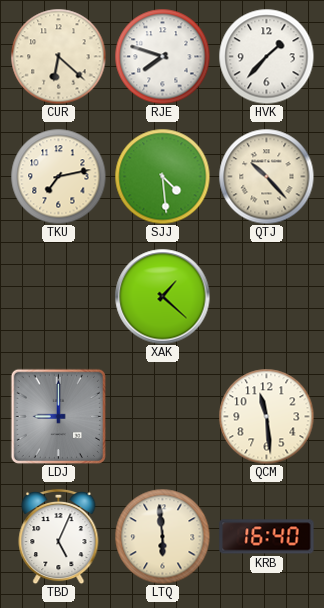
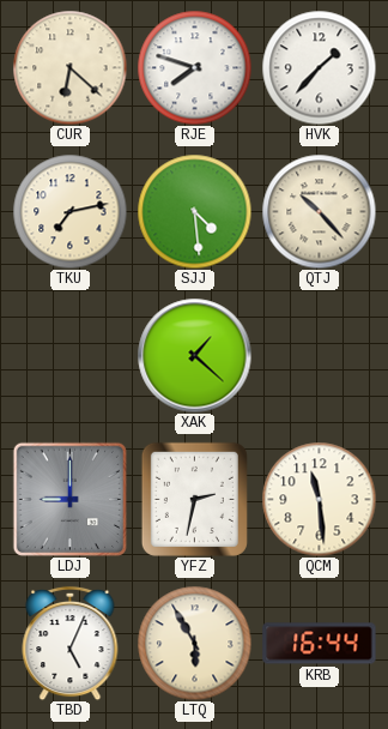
YFZ: none -> 2:32
LTQ: 5:59 -> 5:55
KRB: 16:40 -> 16:44
